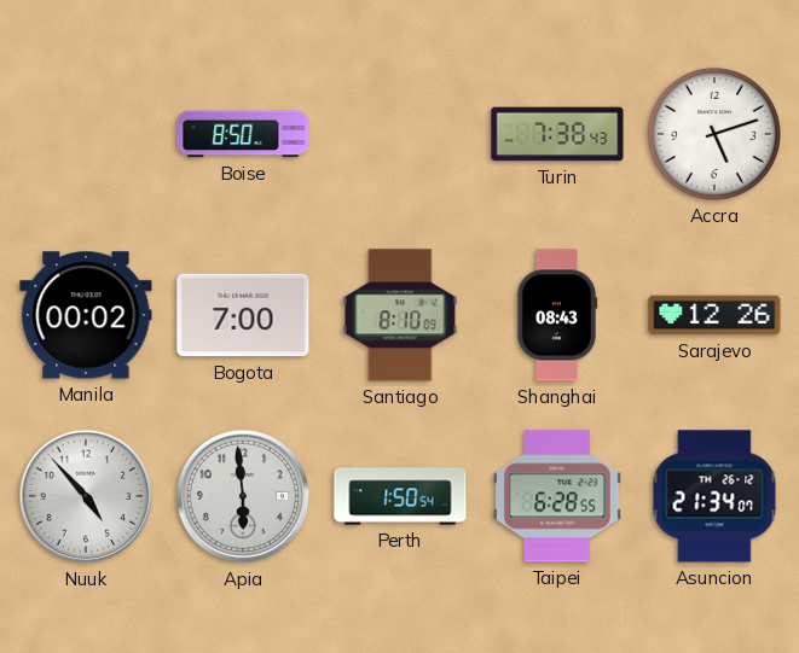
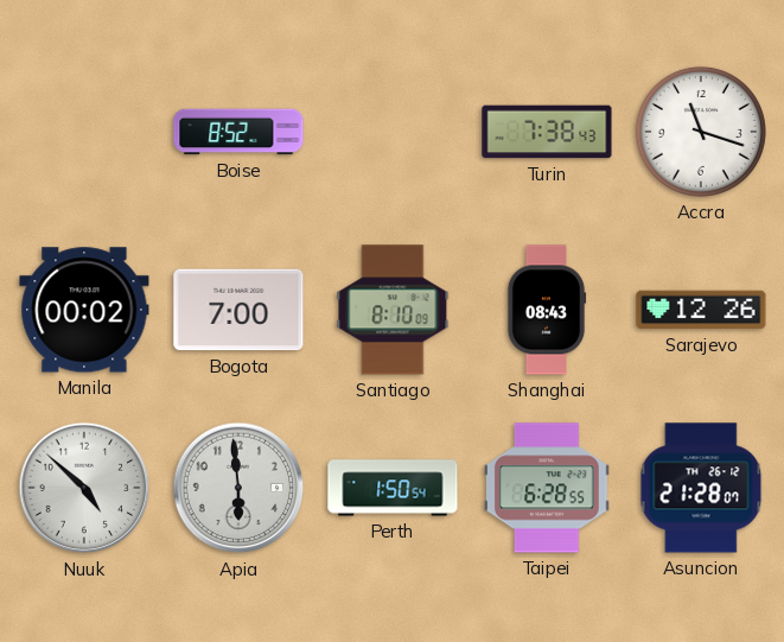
Boise: 8:50 -> 8:52
Accra: 5:12 -> 11:18
Nuuk: 4:53 -> 4:52
Asuncion: 21:34 -> 21:28
